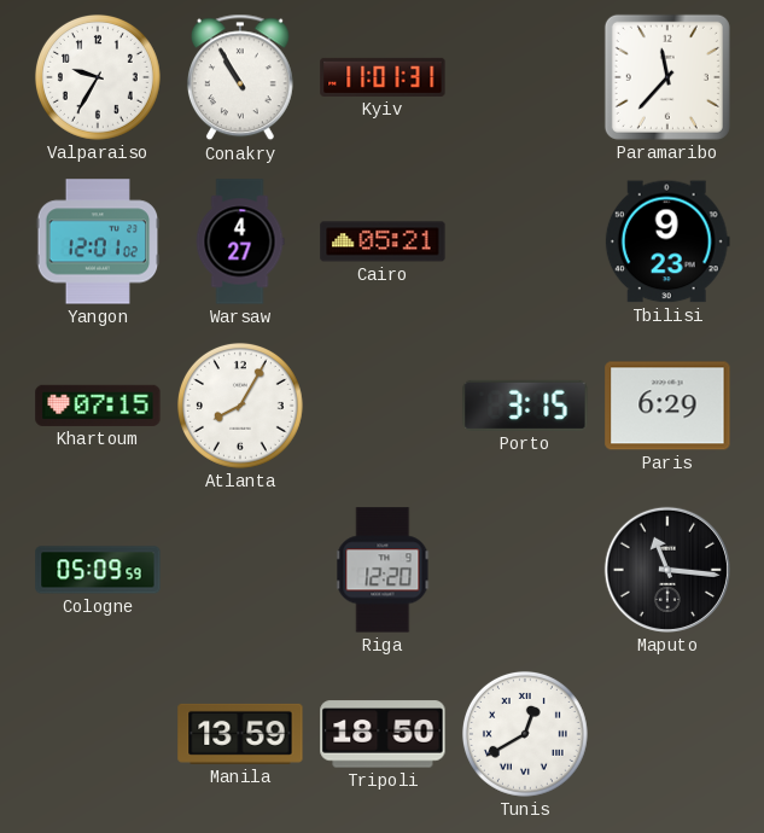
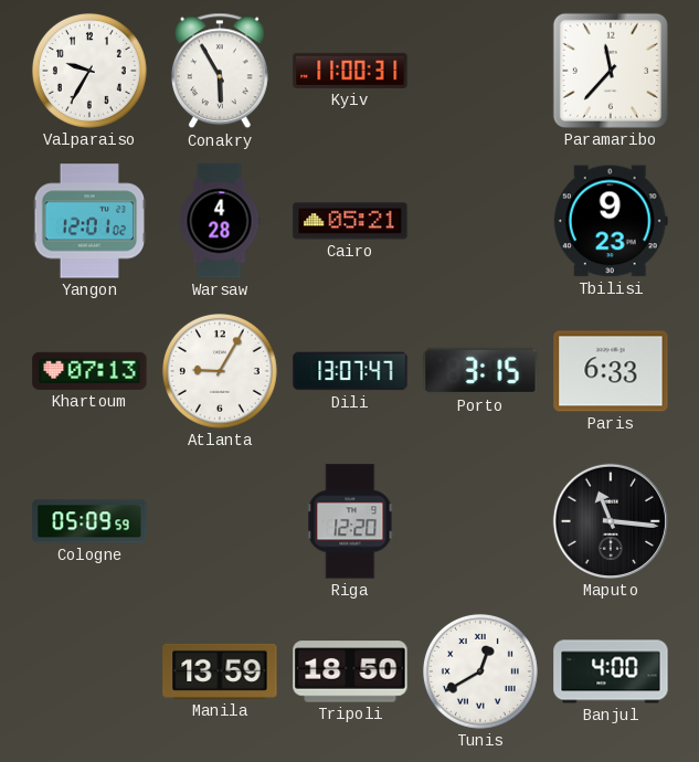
Conakry: 10:55 -> 5:55
Kyiv: 11:01 -> 11:00
Warsaw: 4:27 -> 4:28
Khartoum: 07:15 -> 07:13
Atlanta: 8:05 -> 9:05
Dili: none -> 13:07
Paris: 6:29 -> 6:33
Banjul: none -> 4:00
